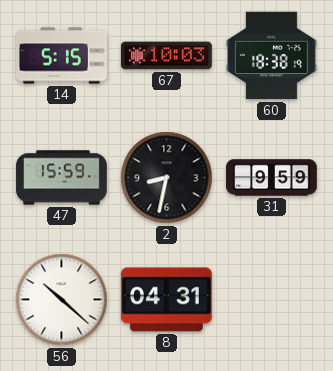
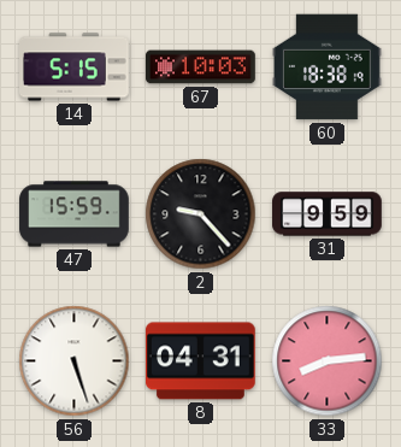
2: 8:32 -> 9:23
56: 10:22 -> 5:27
33: none -> 8:14
